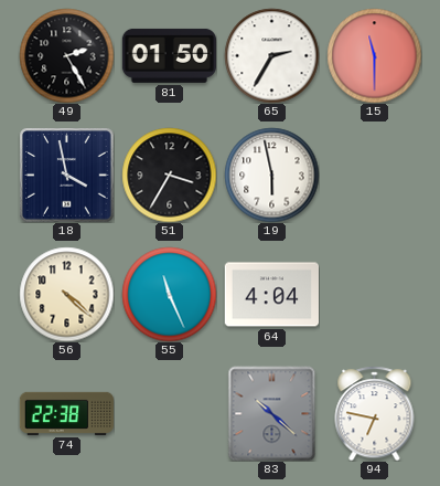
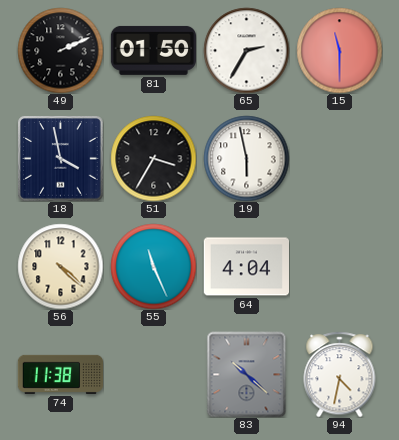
49: 2:25 -> 2:11
74: 22:38 -> 11:38
94: 6:47 -> 4:32
